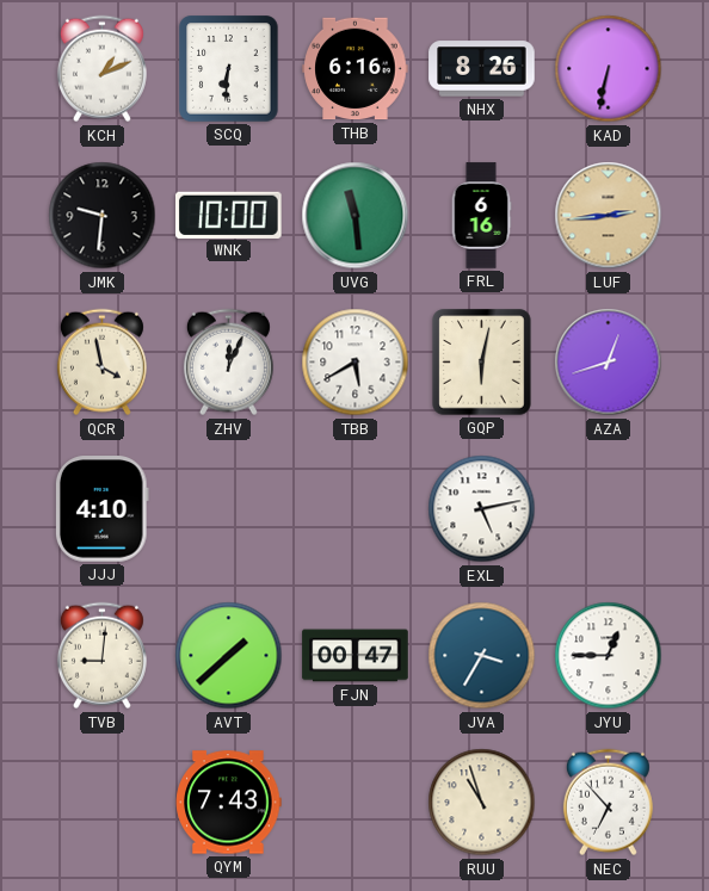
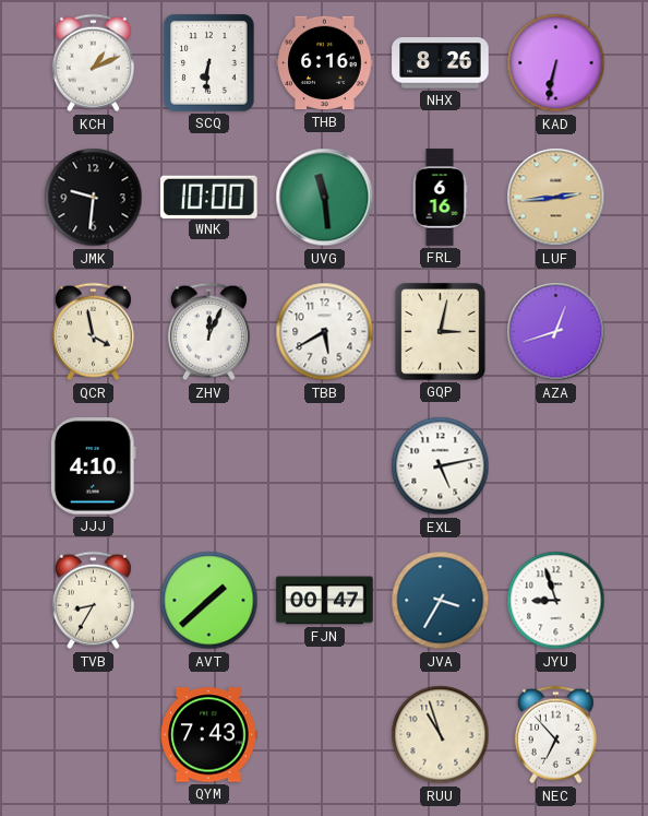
GQP: 6:02 -> 3:02
TVB: 9:01 -> 8:35
JYU: 12:45 -> 8:57
